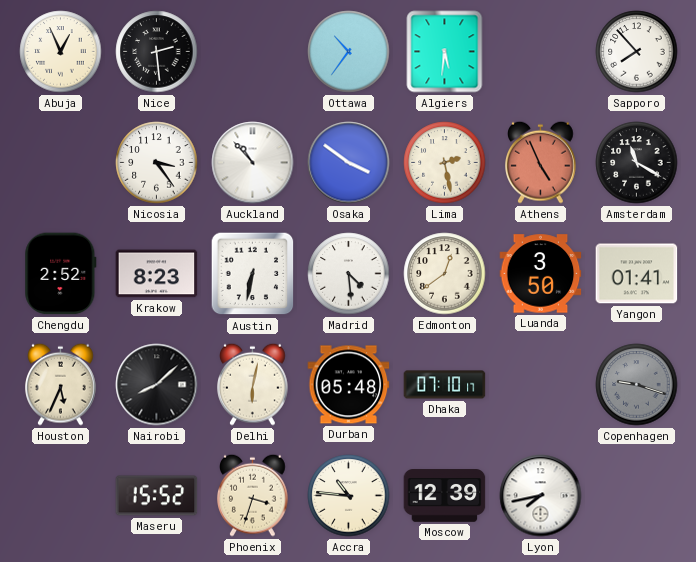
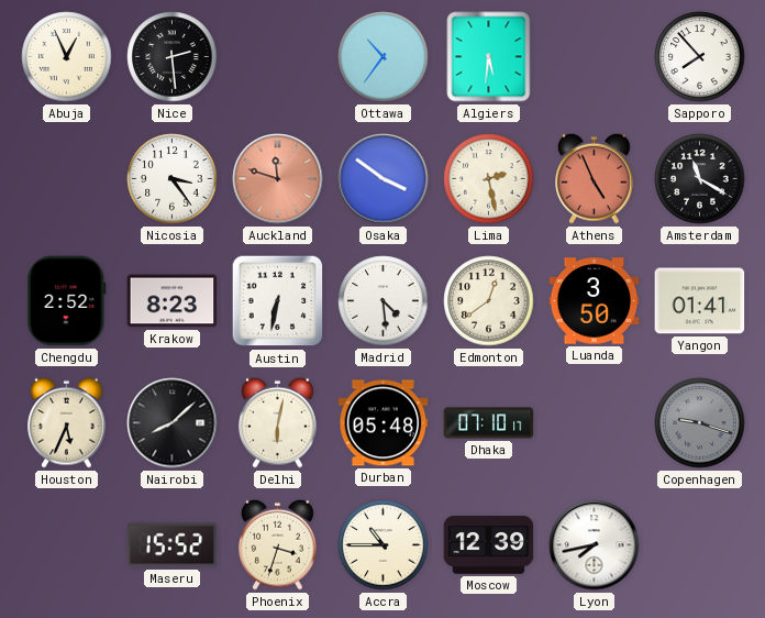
Auckland: 10:53 -> 11:48
Auckland dial: white -> salmon
Accra: 10:46 -> 10:45
